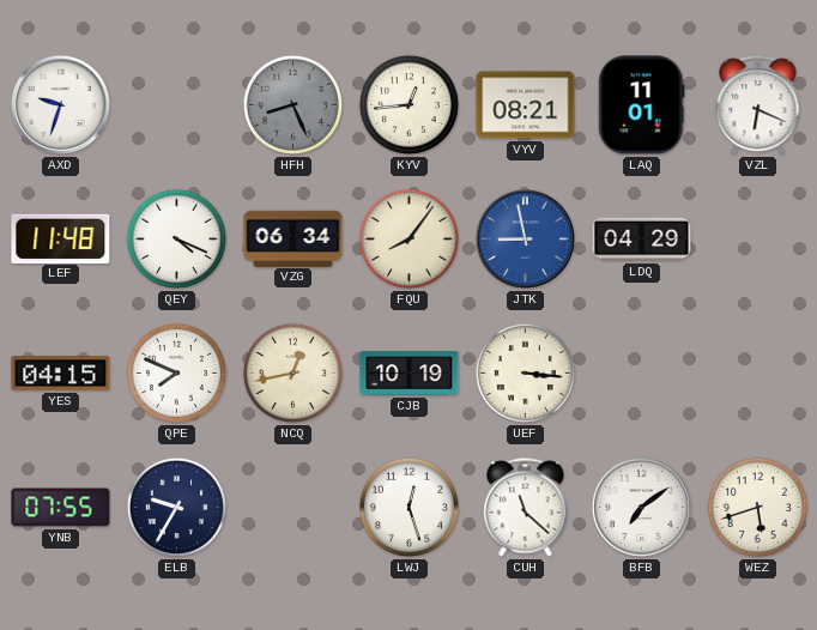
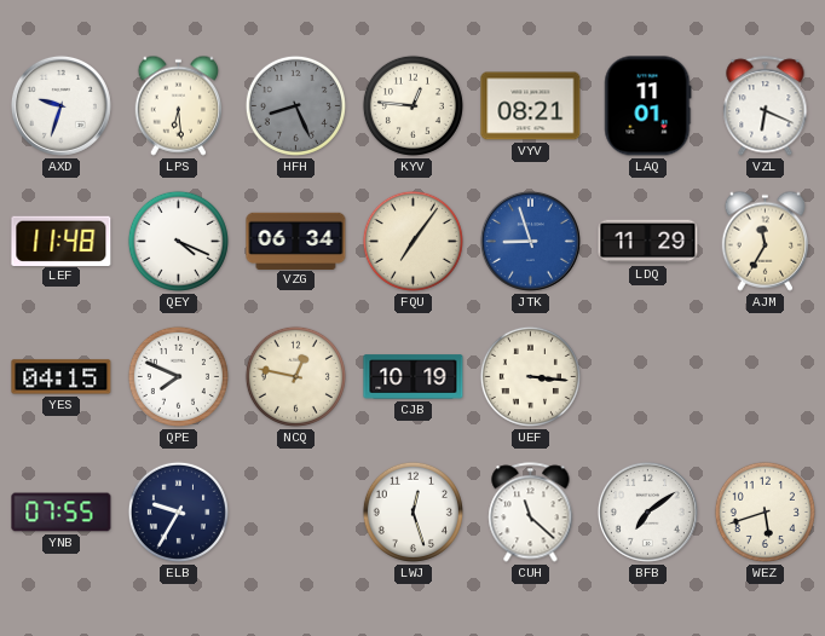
LPS: none -> 6:29
KYV: 12:44 -> 12:46
FQU: 8:06 -> 7:06
JTK: 8:58 -> 8:57
LDQ: 04:29 -> 11:29
AJM: none -> 11:35
NCQ: 12:43 -> 12:47
